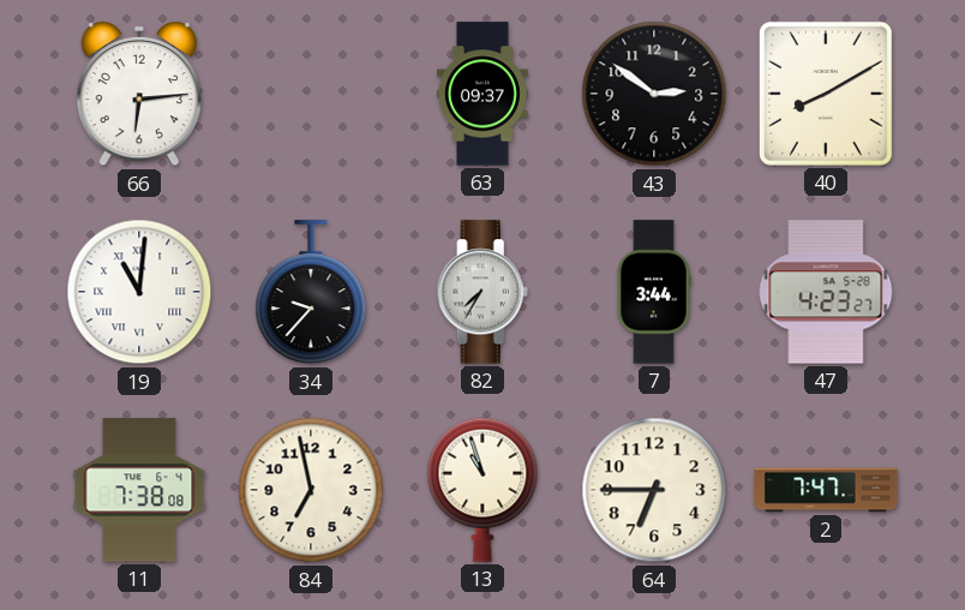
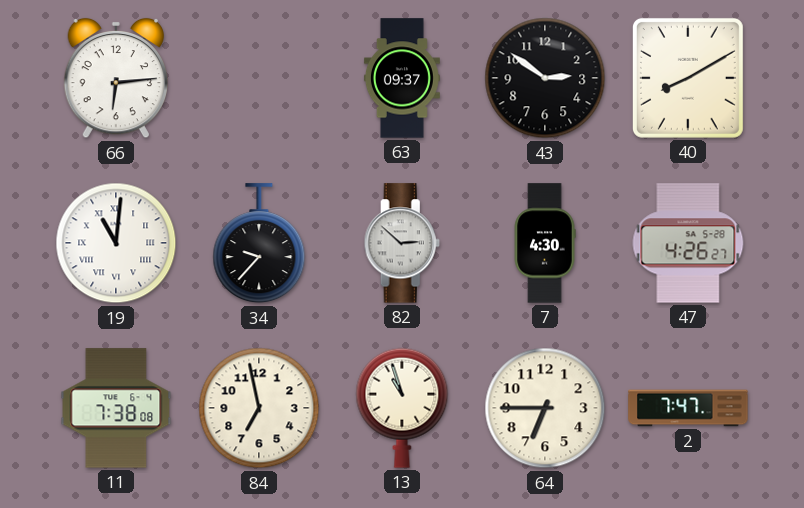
82: 7:35 -> 2:52
7: 3:44 -> 4:30
47: 4:23 -> 4:26
